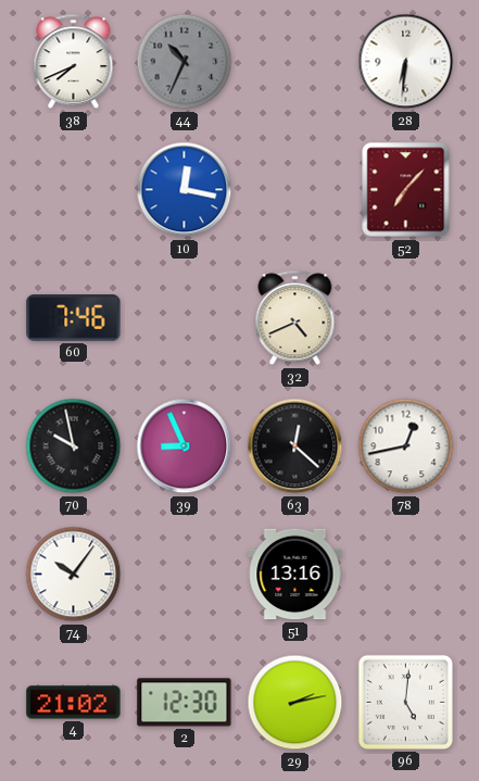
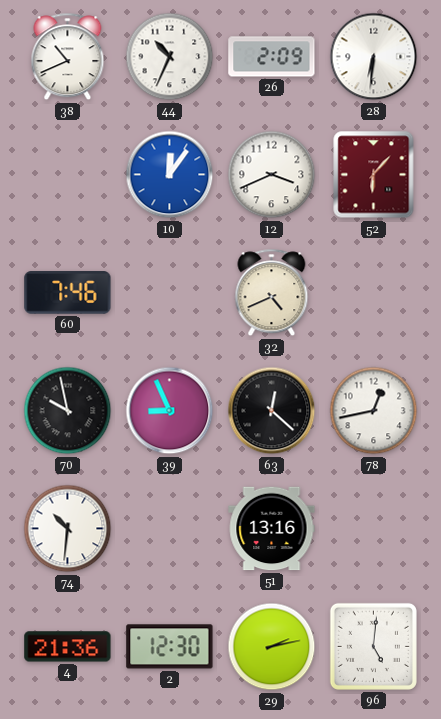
38: 7:41 -> 10:41
44 dial: grey -> white
26: none -> 2:09
10: 12:17 -> 12:06
12: none -> 3:41
52: 7:07 -> 6:07
74: 10:06 -> 10:31
4: 21:02 -> 21:36
